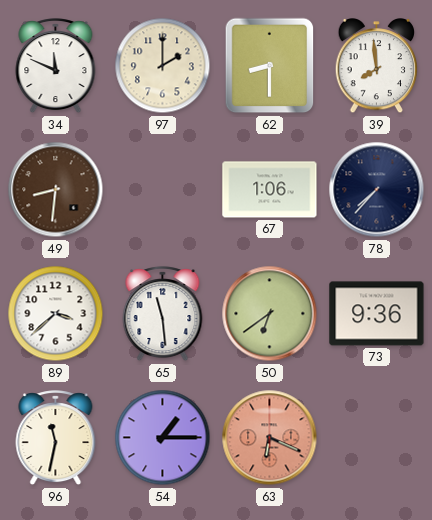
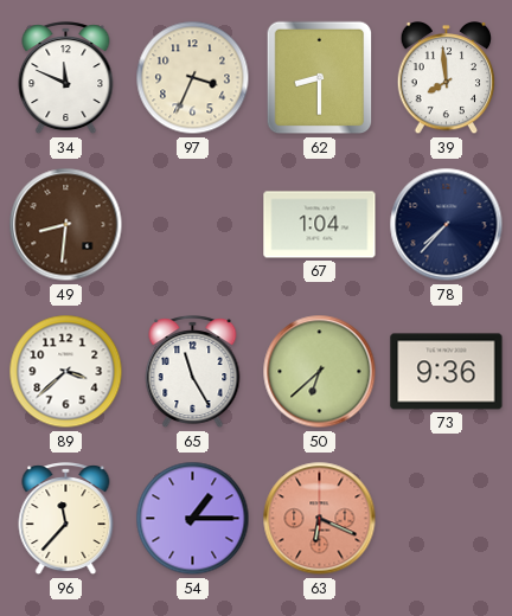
97: 2:00 -> 3:34
67: 1:06 -> 1:04
65: 11:29 -> 11:25
50: 6:39 -> 6:38
96: 11:32 -> 11:37
